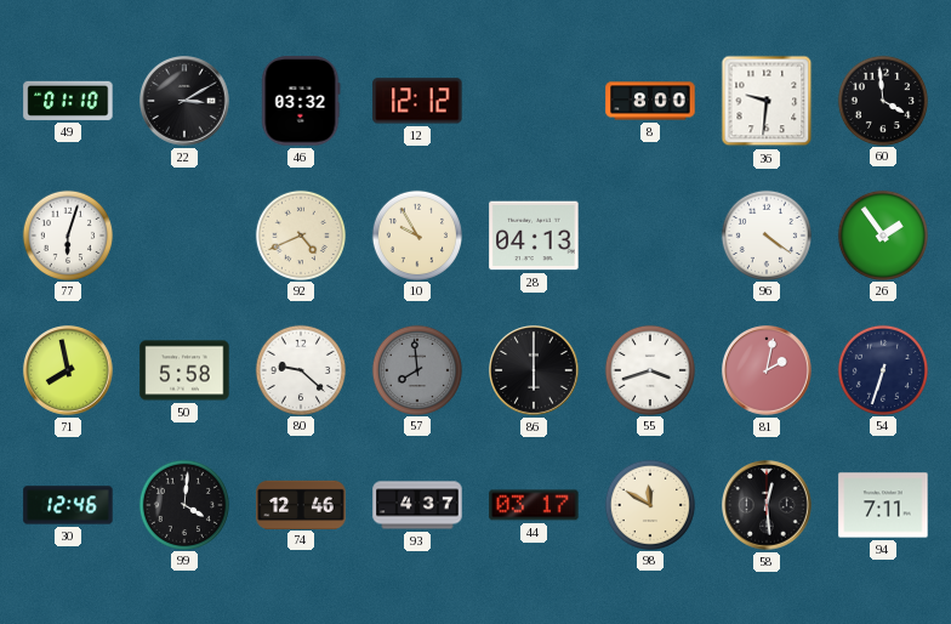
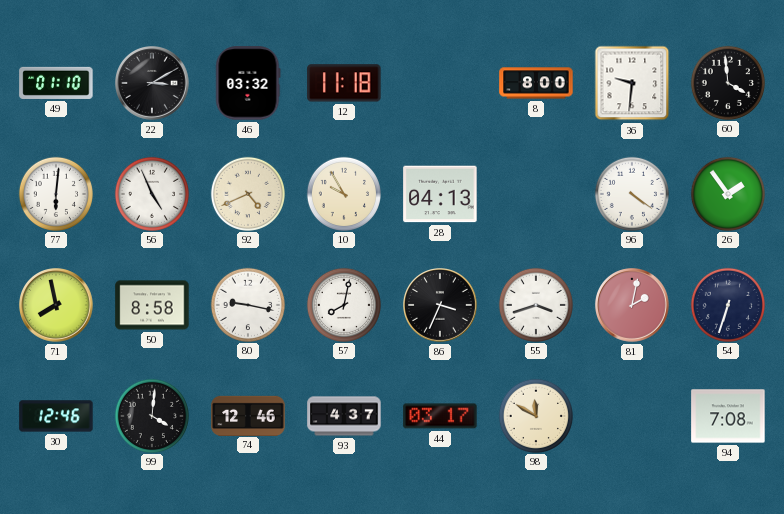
12: 12:12 -> 11:18
77: 6:03 -> 6:01
56: none -> 4:56
50: 5:58 -> 8:58
80: 9:22 -> 9:17
57: 7:59 -> 8:02
57 dial: grey -> white
86: 6:00 -> 3:34
58: 12:29 -> none
94: 7:11 -> 7:08
